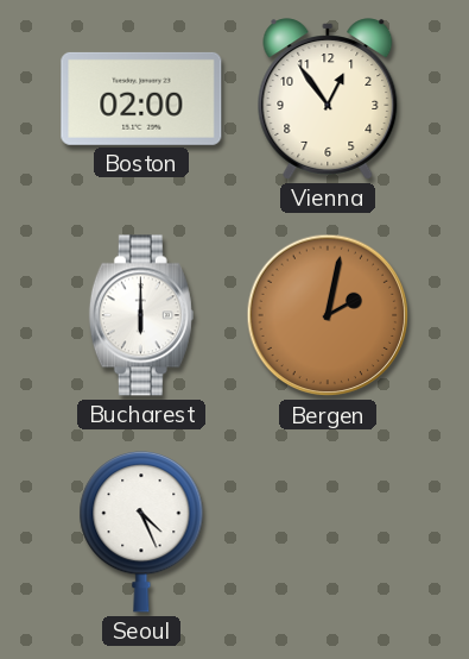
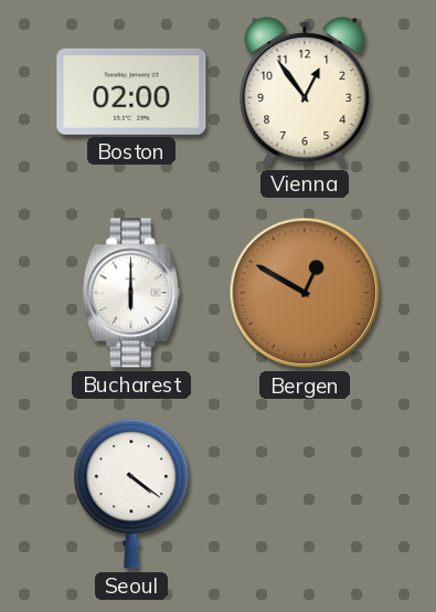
Bergen: 2:02 -> 12:50
Seoul: 4:26 -> 4:21
